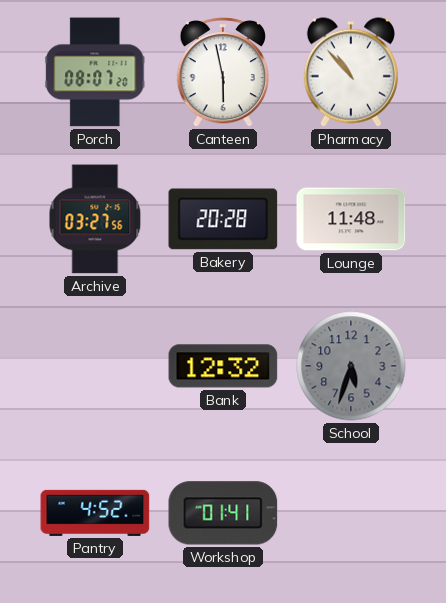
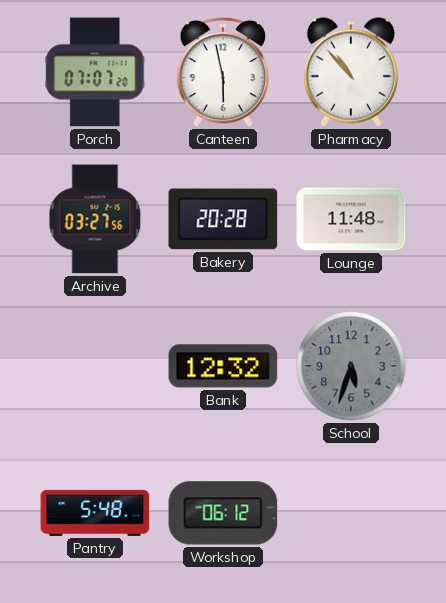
Porch: 08:07 -> 07:07
Pantry: 4:52 -> 5:48
Workshop: 01:41 -> 06:12
